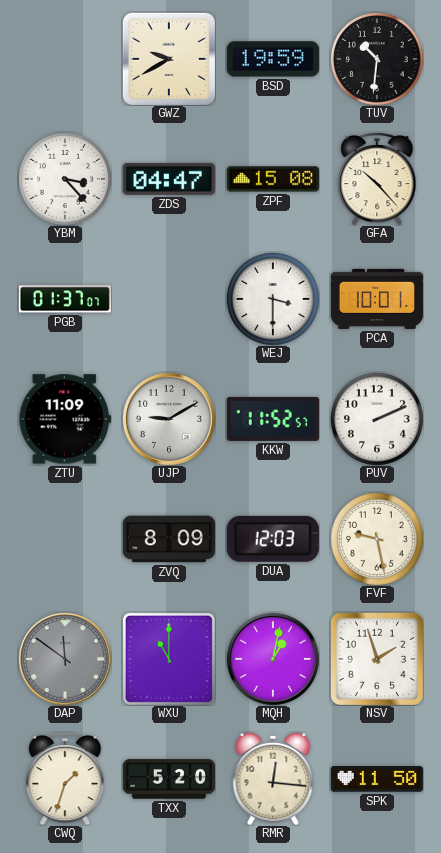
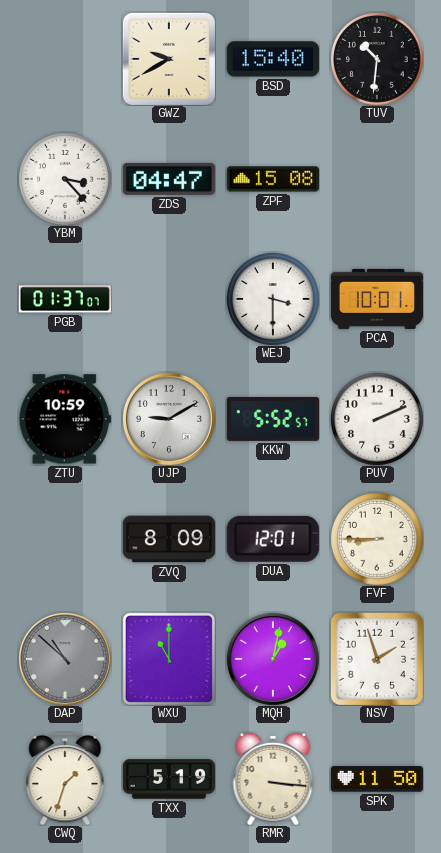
BSD: 19:59 -> 15:40
GFA: 10:23 -> none
ZTU: 11:09 -> 10:59
KKW: 11:52 -> 5:52
DUA: 12:03 -> 12:01
FVF: 9:28 -> 8:45
DAP: 11:51 -> 10:52
TXX: 5:20 -> 5:19
RMR: 12:16 -> 3:16
